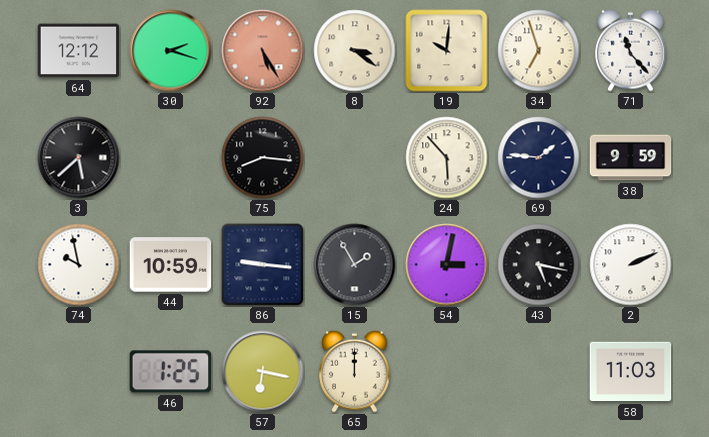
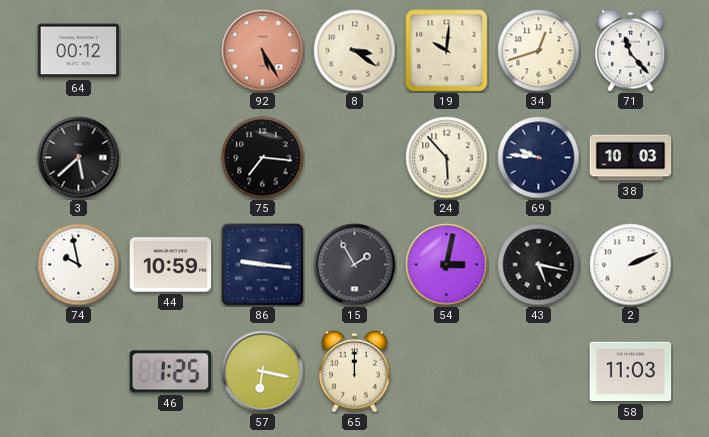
64: 12:12 -> 00:12
30: 2:18 -> none
34: 6:57 -> 12:42
75: 8:16 -> 7:16
69: 1:46 -> 9:46
38: 9:59 -> 10:03
